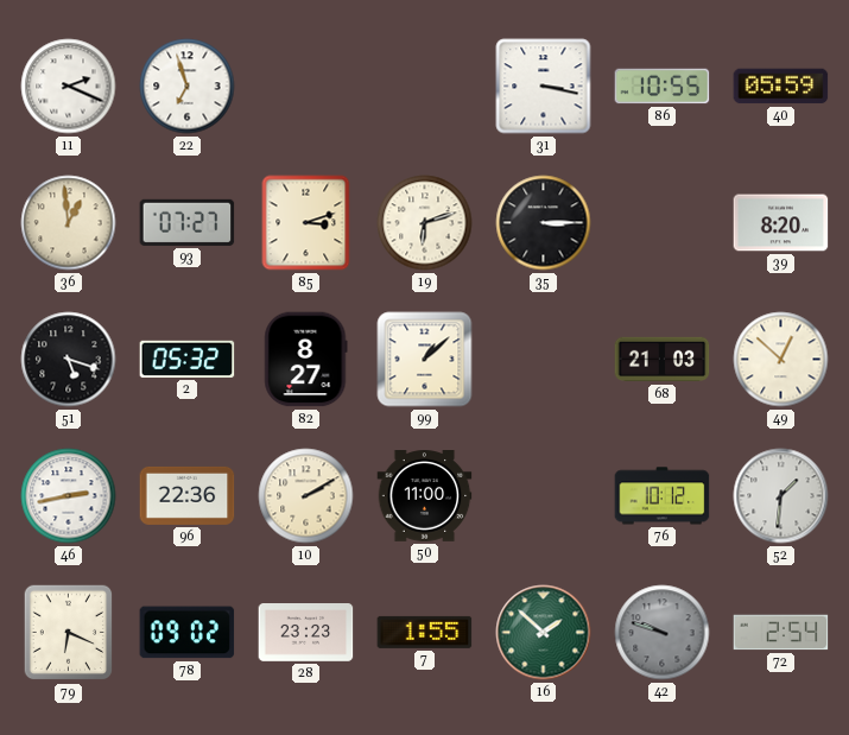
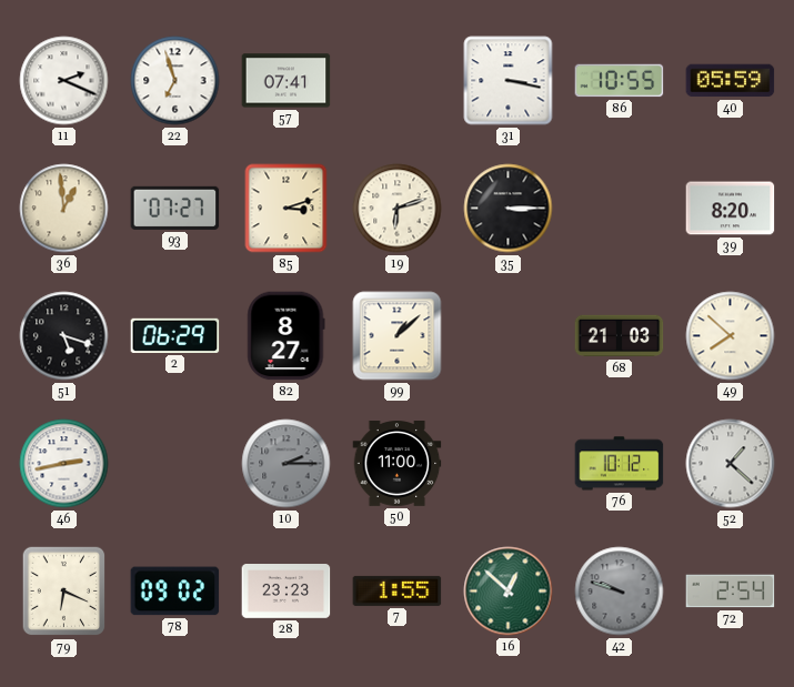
57: none -> 07:41
2: 05:32 -> 06:29
49: 12:52 -> 7:52
96: 22:36 -> none
10: 2:10 -> 2:15
10 dial: cream -> grey
52: 1:31 -> 1:22
16: 1:52 -> 12:52
